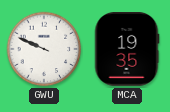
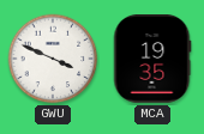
GWU: 9:49 -> 3:49
